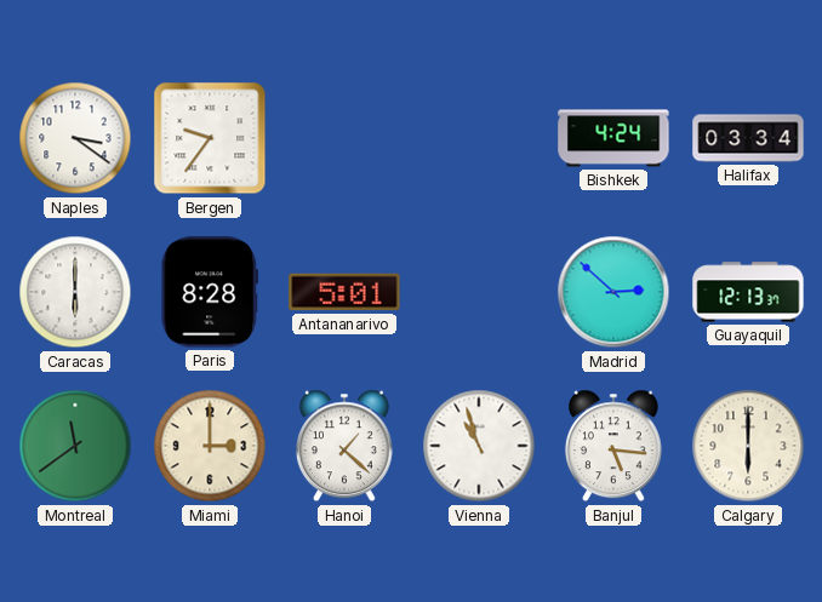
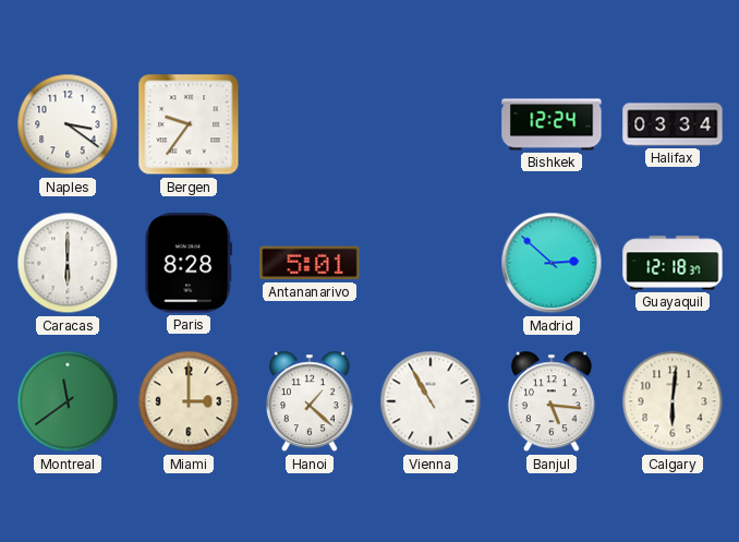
Bishkek: 4:24 -> 12:24
Guayaquil: 12:13 -> 12:18
Vienna: 10:57 -> 10:55
Calgary: 6:00 -> 6:01
